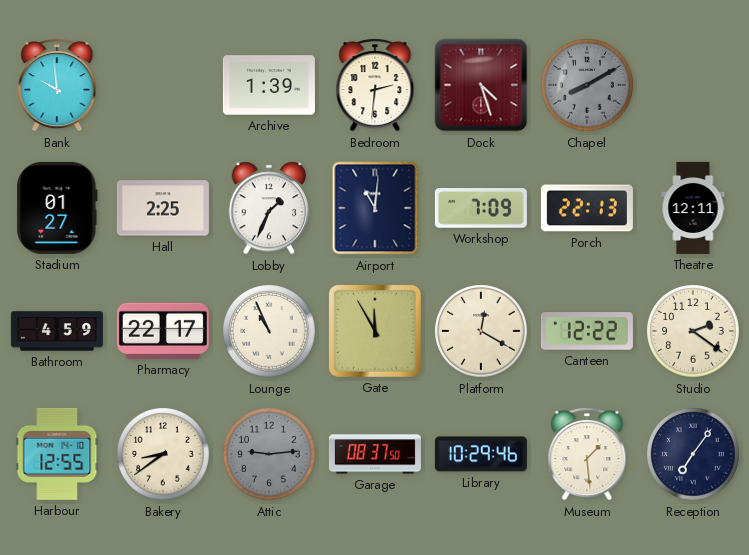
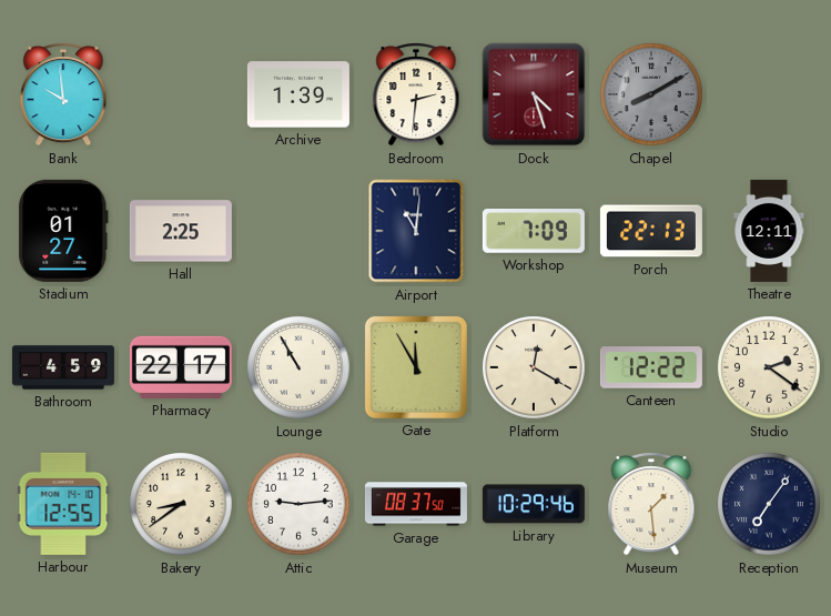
Lobby: 1:34 -> none
Lounge: 10:56 -> 10:55
Attic dial: grey -> white
